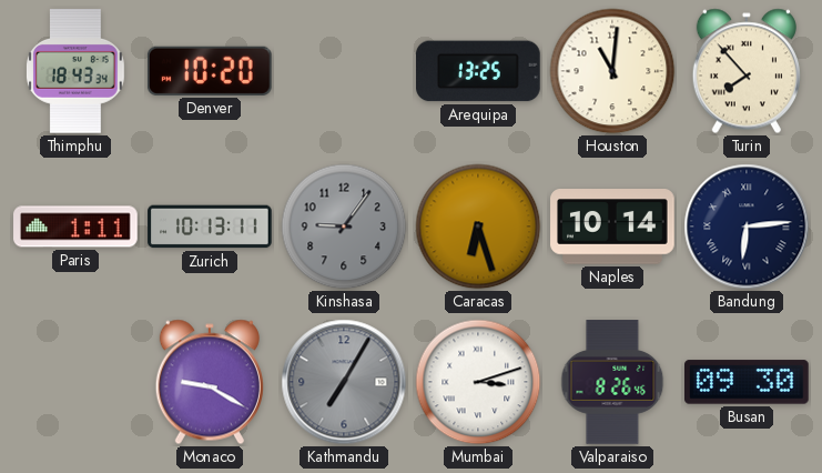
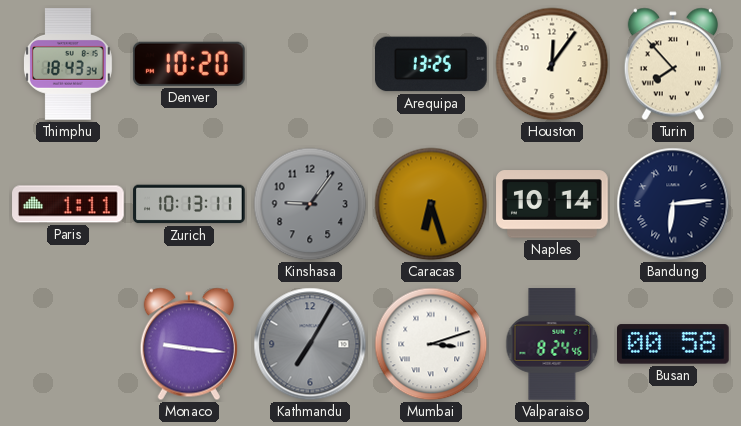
Houston: 11:01 -> 12:06
Monaco: 9:20 -> 9:16
Valparaiso: 8:26 -> 8:24
Busan: 09:30 -> 00:58
